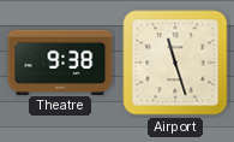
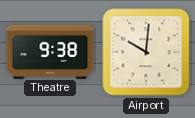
Airport: 11:27 -> 10:01
